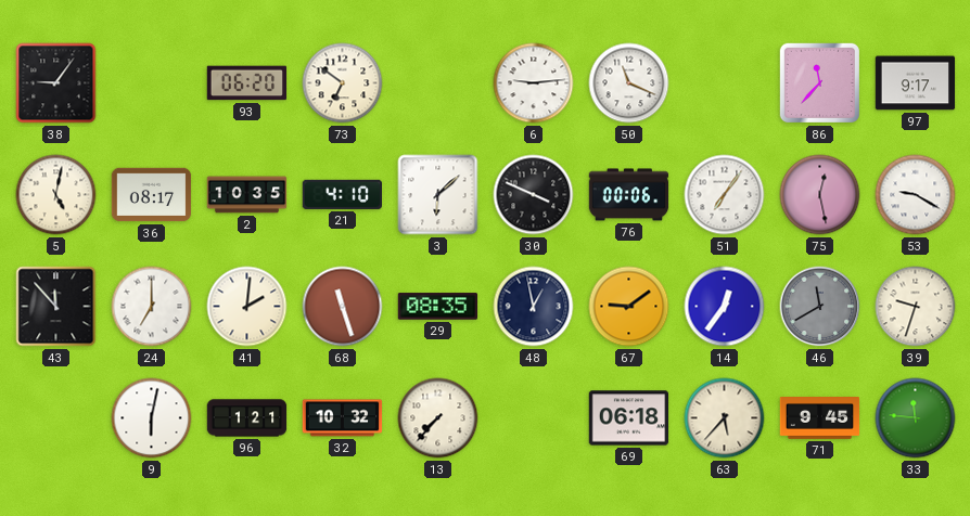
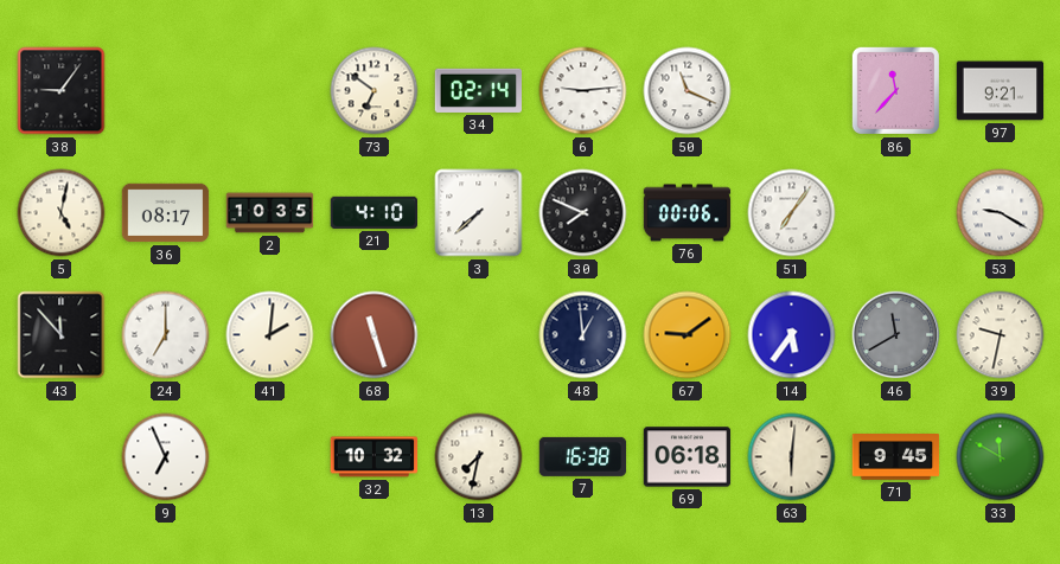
93: 06:20 -> none
34: none -> 02:14
97: 9:17 -> 9:21
3: 6:08 -> 7:38
30: 3:49 -> 7:49
75: 12:28 -> none
29: 08:35 -> none
48: 12:58 -> 12:59
14: 12:36 -> 5:36
39: 9:33 -> 9:32
9: 6:02 -> 6:56
96: 1:21 -> none
13: 7:37 -> 7:32
7: none -> 16:38
63: 5:37 -> 6:01
33: 11:46 -> 11:50
